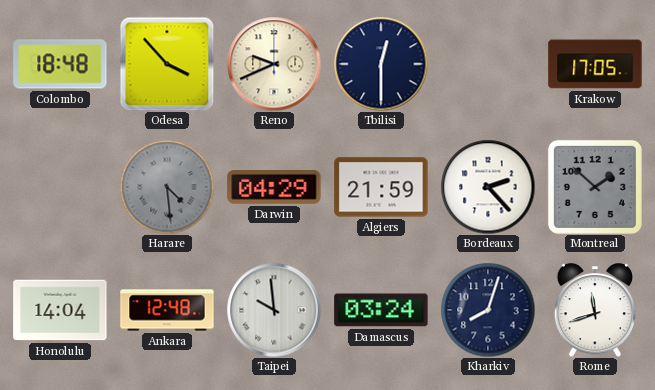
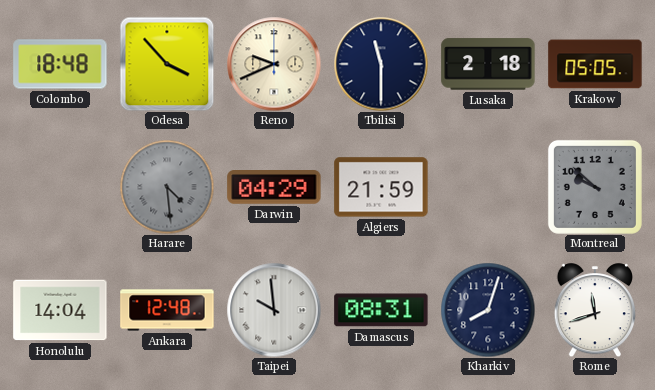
Tbilisi: 12:30 -> 11:30
Lusaka: none -> 2:18
Krakow: 17:05 -> 05:05
Bordeaux: 2:23 -> none
Montreal: 1:52 -> 9:52
Damascus: 03:24 -> 08:31
